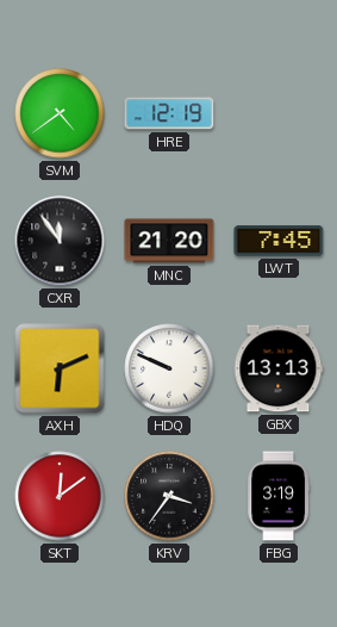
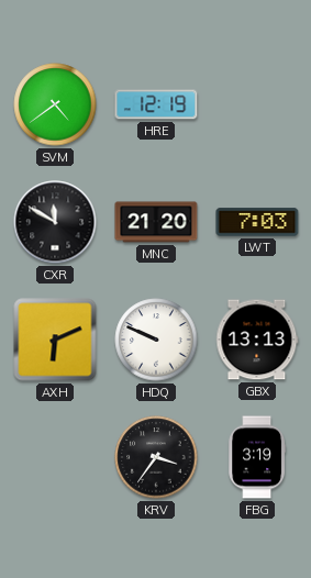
CXR: 11:54 -> 11:50
LWT: 7:45 -> 7:03
SKT: 12:09 -> none
